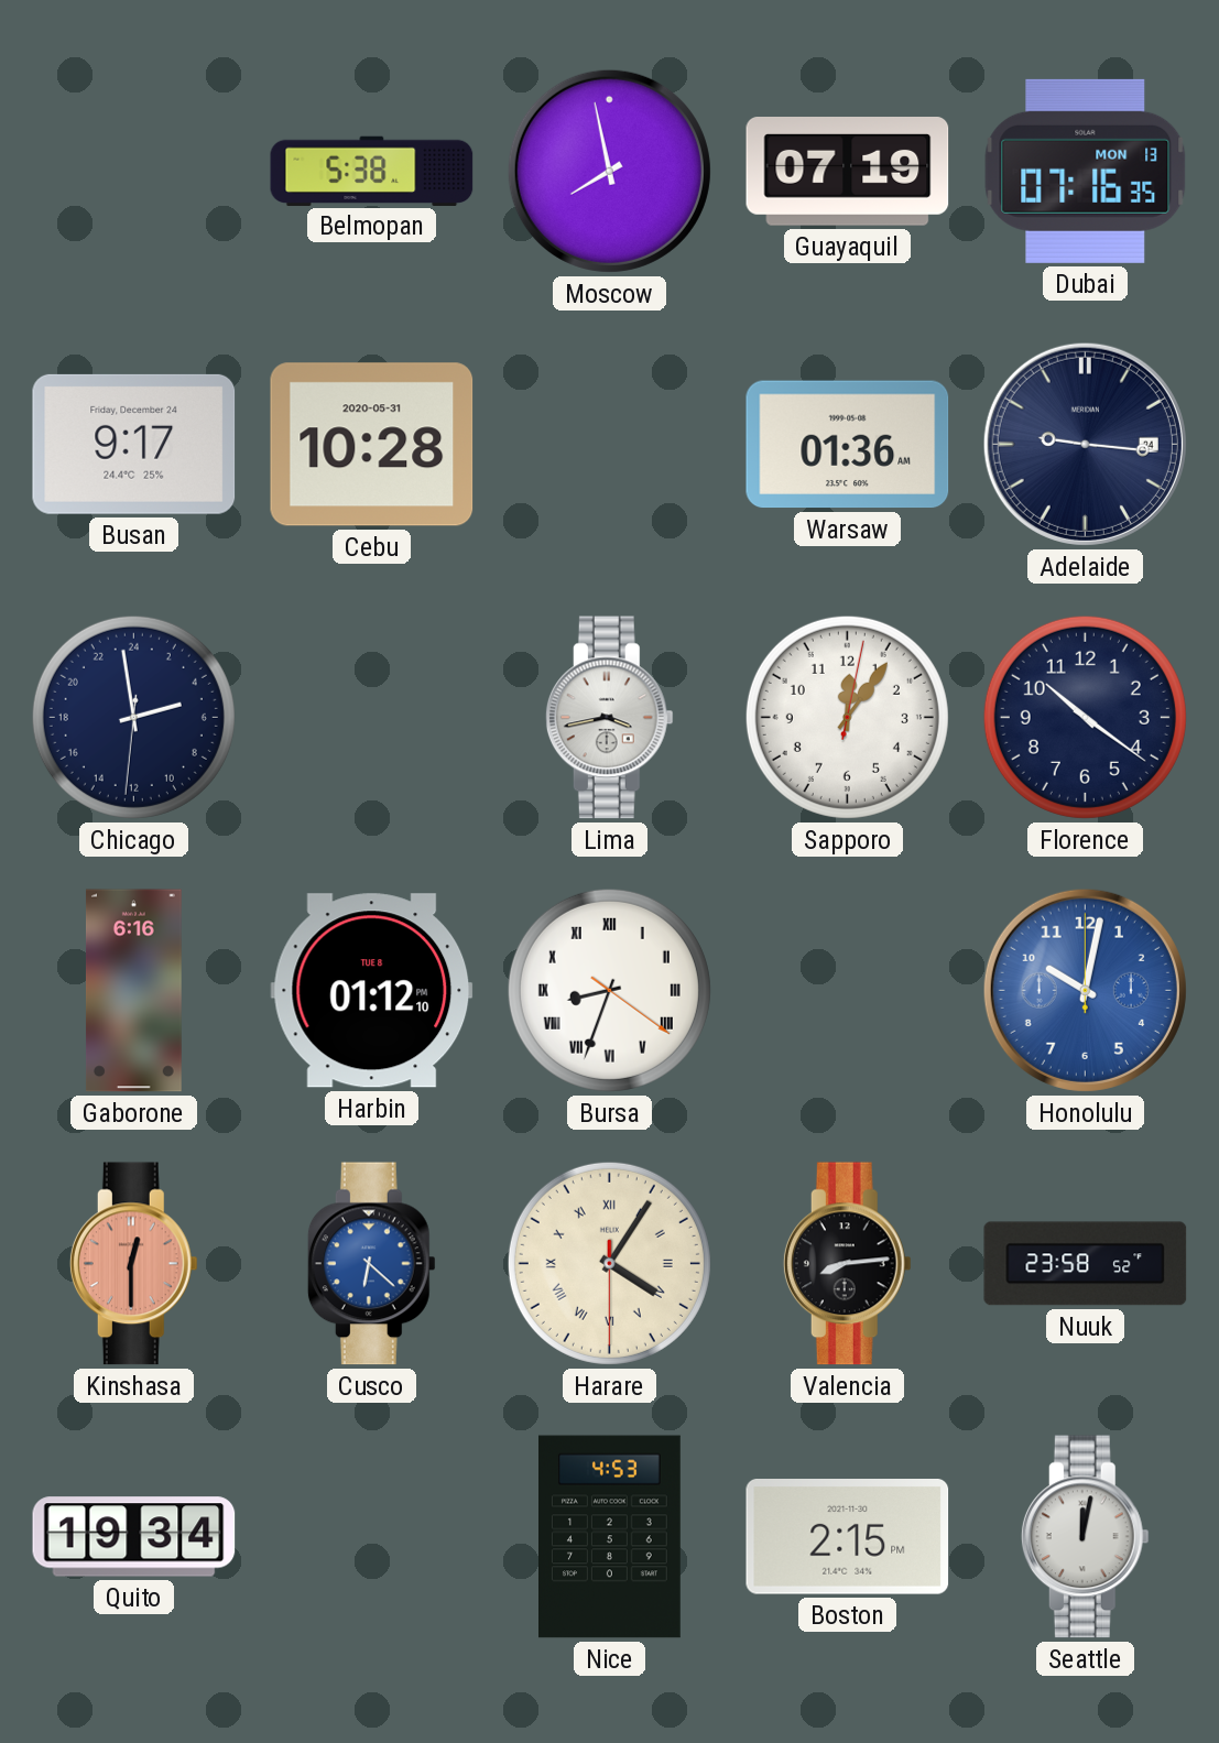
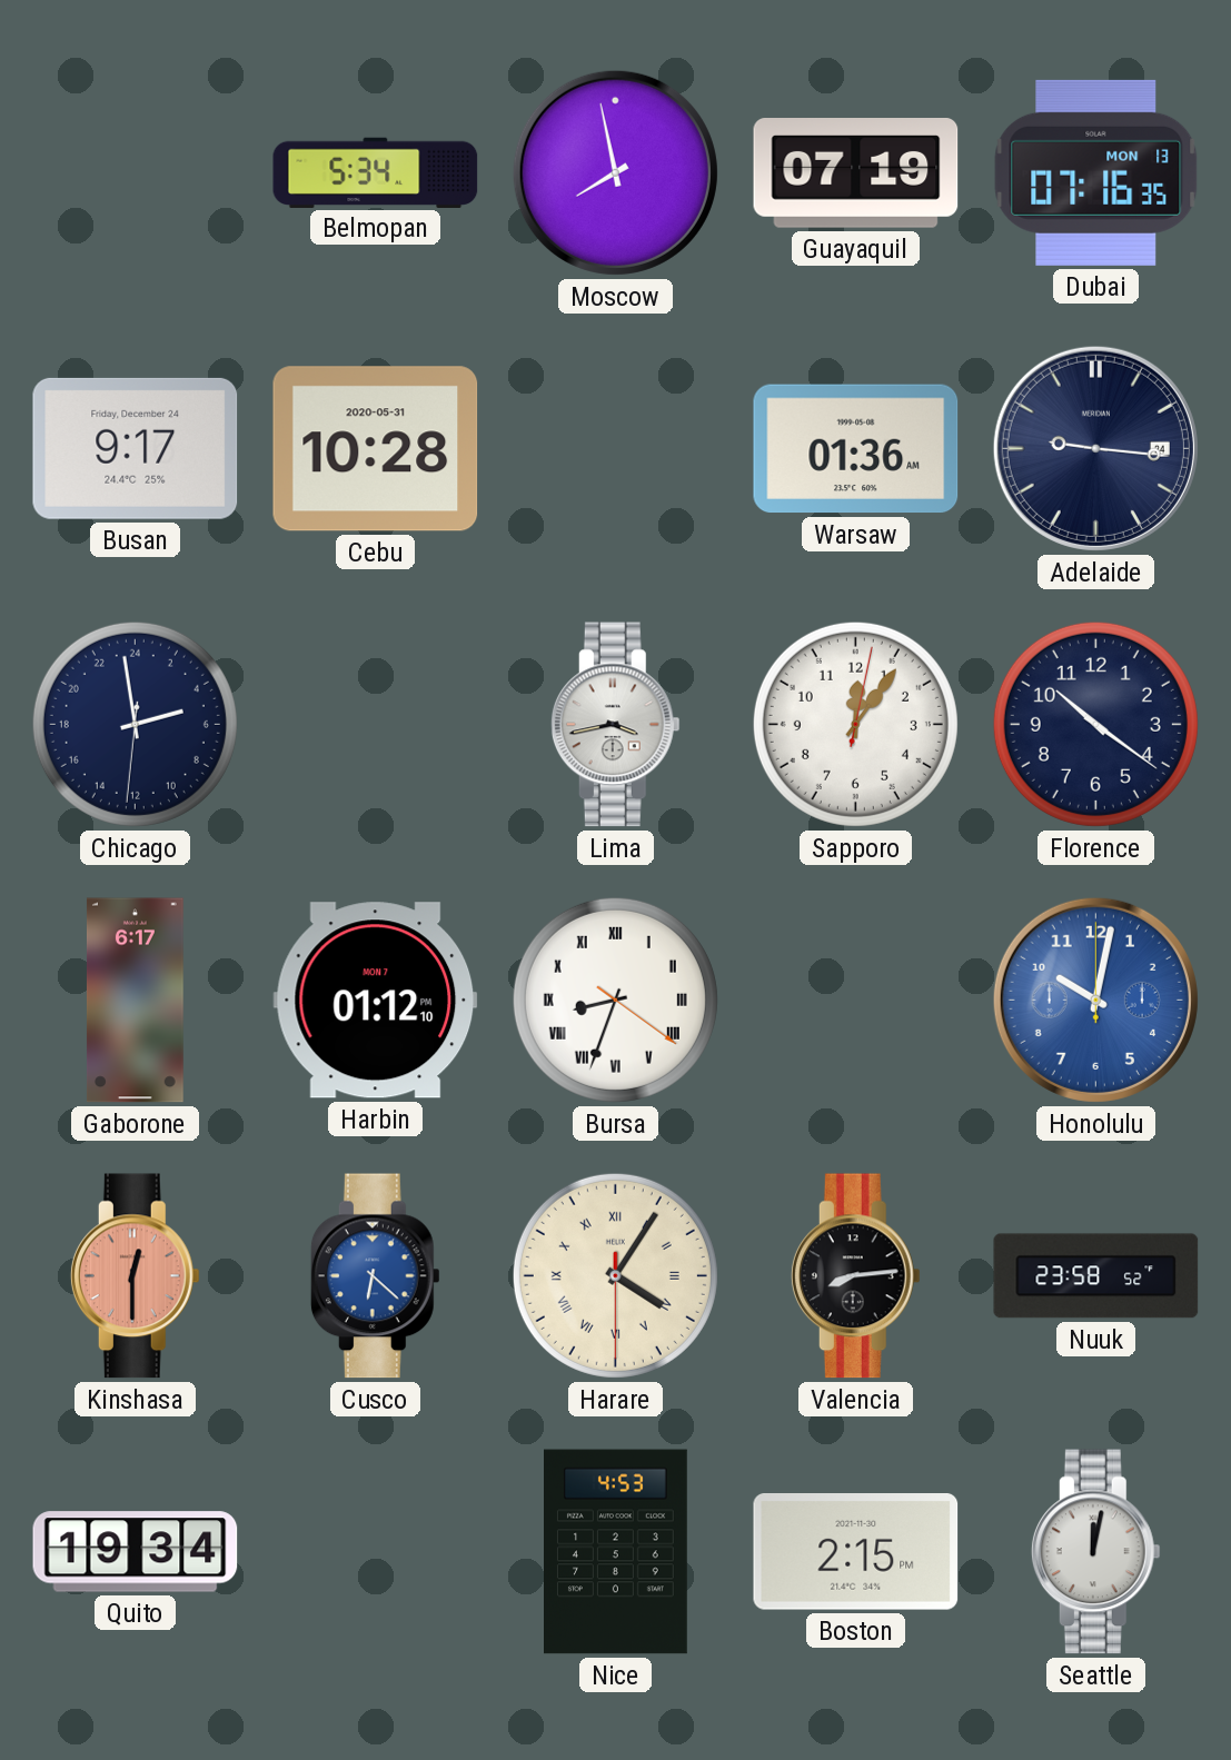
Belmopan: 5:38 -> 5:34
Gaborone: 6:16 -> 6:17
Harbin date: TUE 8 -> MON 7
